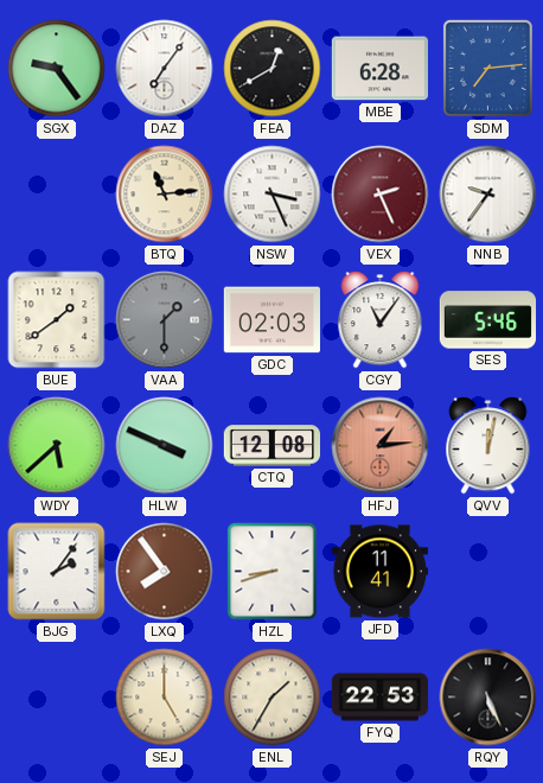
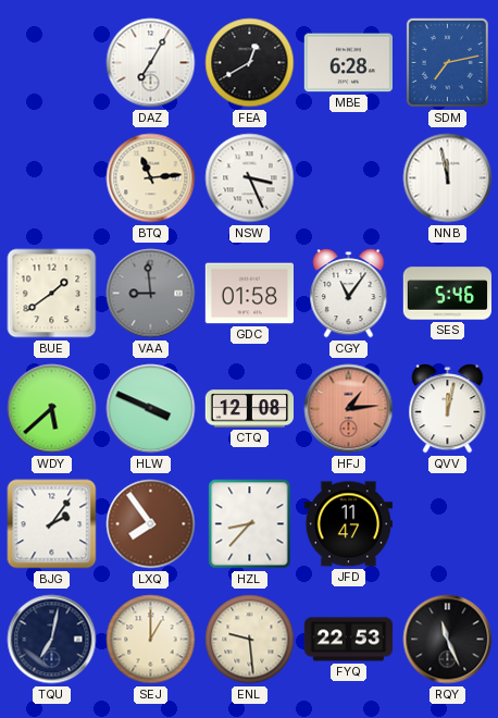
SGX: 9:24 -> none
DAZ: 7:06 -> 7:05
SDM: 7:14 -> 7:13
VEX: 2:26 -> none
NNB: 9:36 -> 11:58
VAA: 1:30 -> 8:59
GDC: 02:03 -> 01:58
HZL: 8:42 -> 8:37
JFD: 11:41 -> 11:47
TQU: none -> 7:02
SEJ: 5:00 -> 1:00
ENL: 1:35 -> 9:29
RQY: 5:26 -> 11:26
